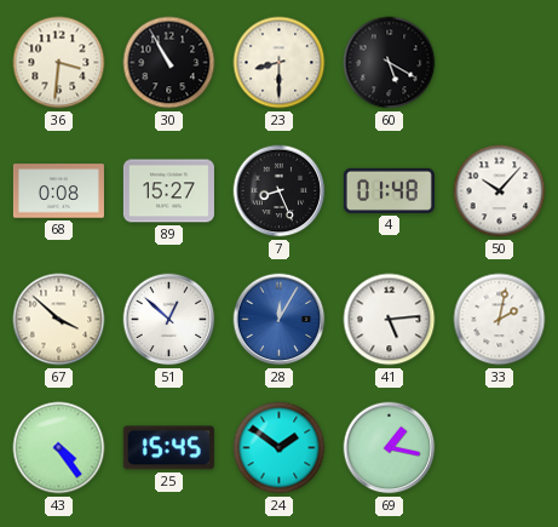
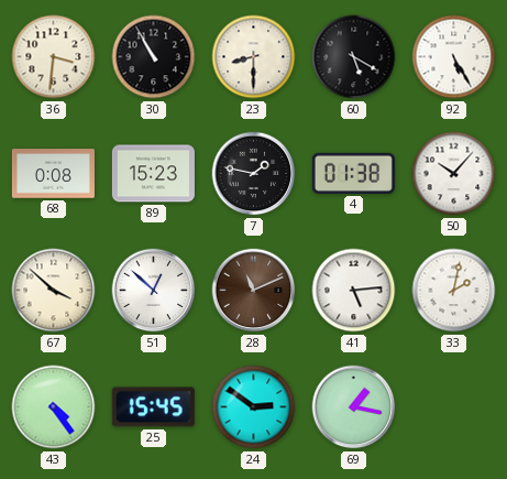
92: none -> 5:25
89: 15:27 -> 15:23
7: 8:26 -> 1:47
4: 01:48 -> 01:38
28: 12:05 -> 11:11
28 dial: blue -> brown
24: 1:51 -> 2:51
